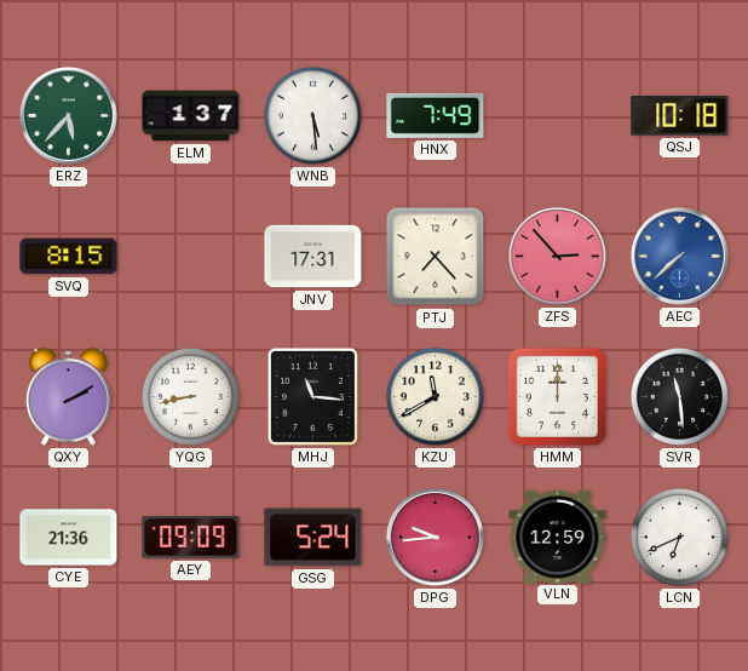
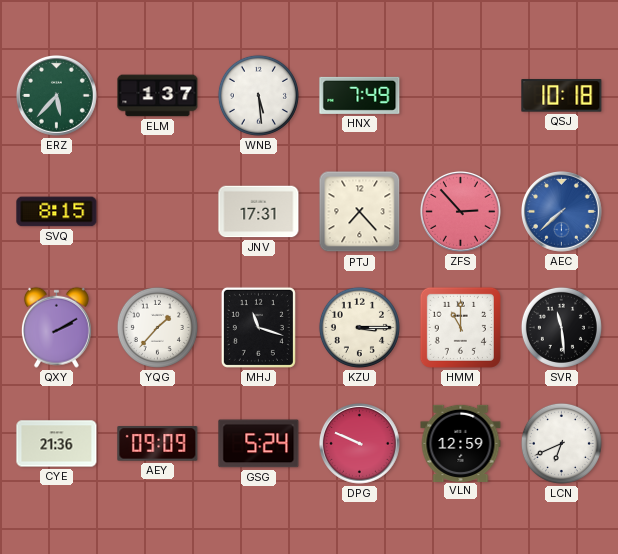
YQG: 8:43 -> 1:37
MHJ: 11:16 -> 11:18
KZU: 11:40 -> 3:15
HMM: 12:00 -> 11:00
DPG: 9:44 -> 9:49
